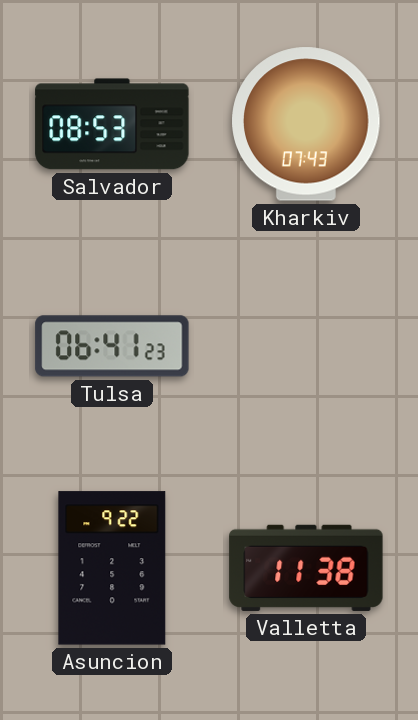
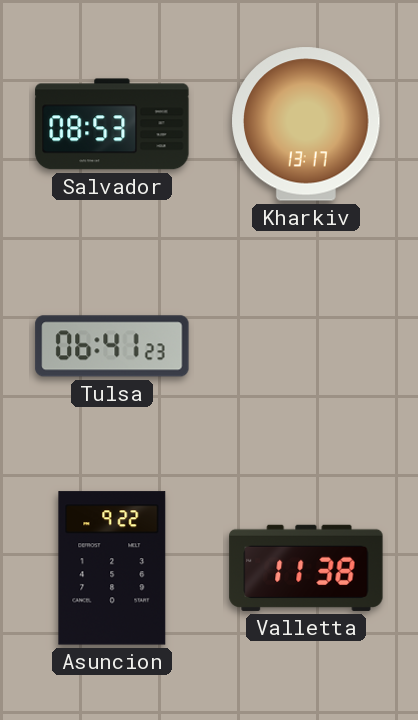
Kharkiv: 07:43 -> 13:17
